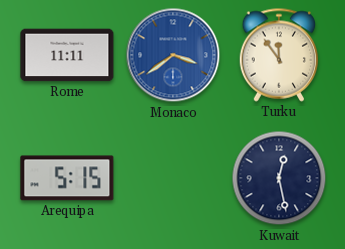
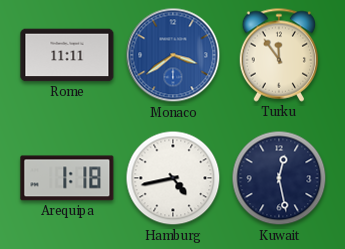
Arequipa: 5:15 -> 1:18
Hamburg: none -> 4:43
